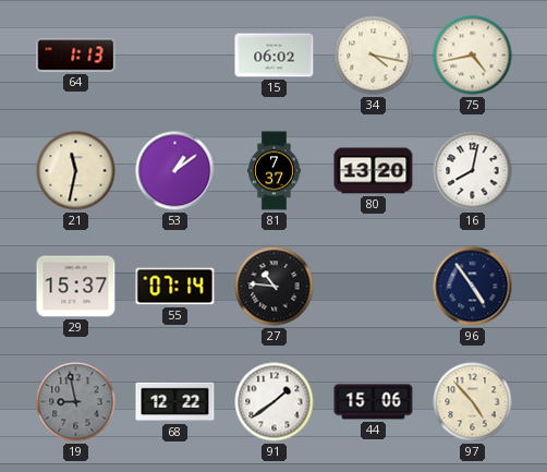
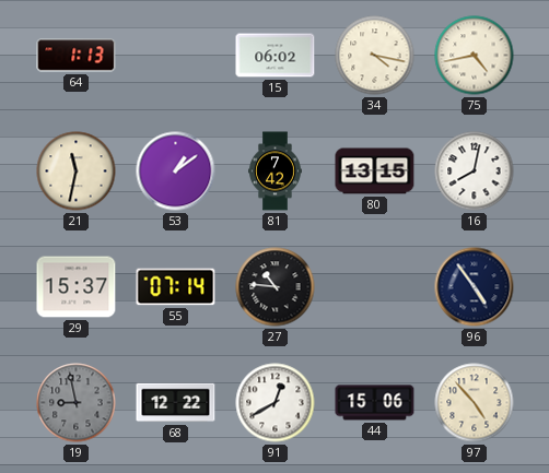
81: 7:37 -> 7:42
80: 13:20 -> 13:15
91: 1:39 -> 12:40
